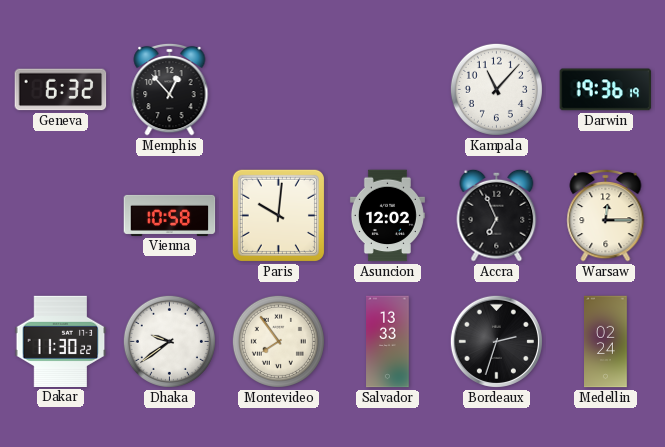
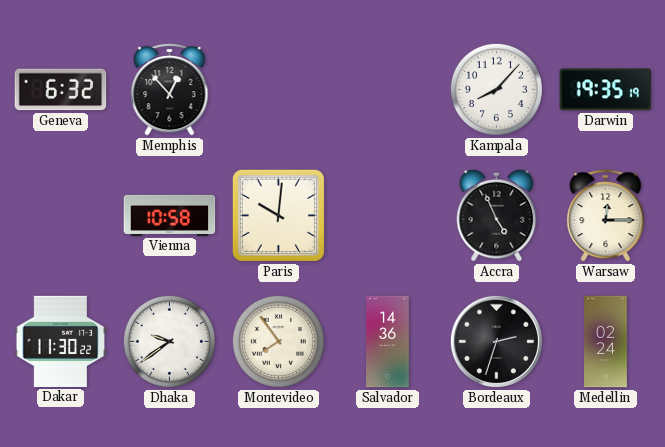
Kampala: 11:07 -> 8:07
Darwin: 19:36 -> 19:35
Asuncion: 12:02 -> none
Accra: 6:56 -> 4:56
Salvador: 13:33 -> 14:36
